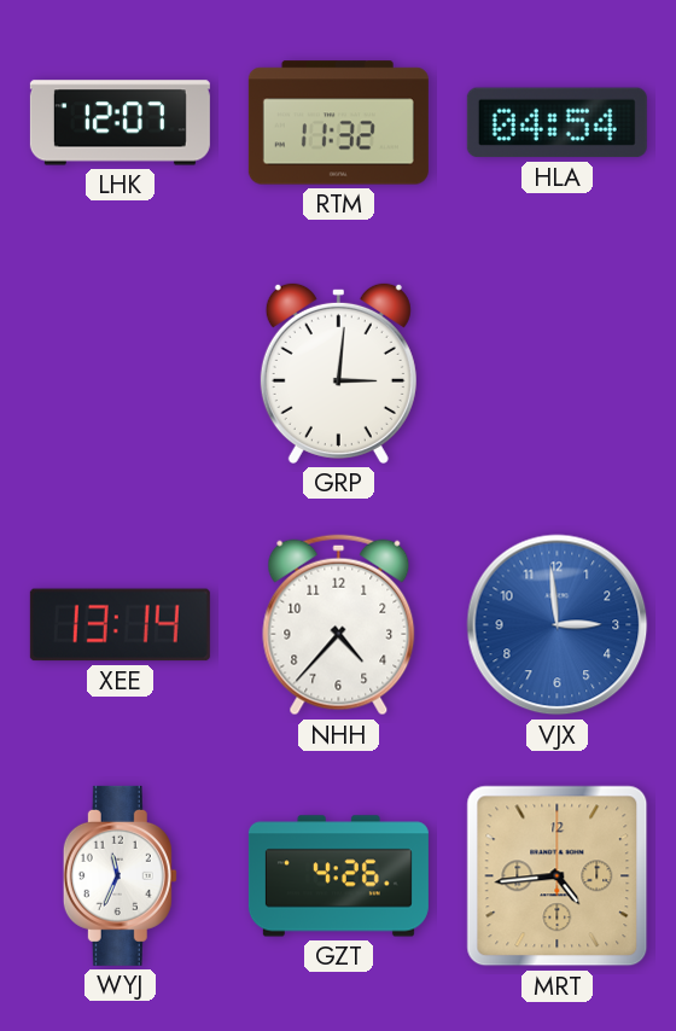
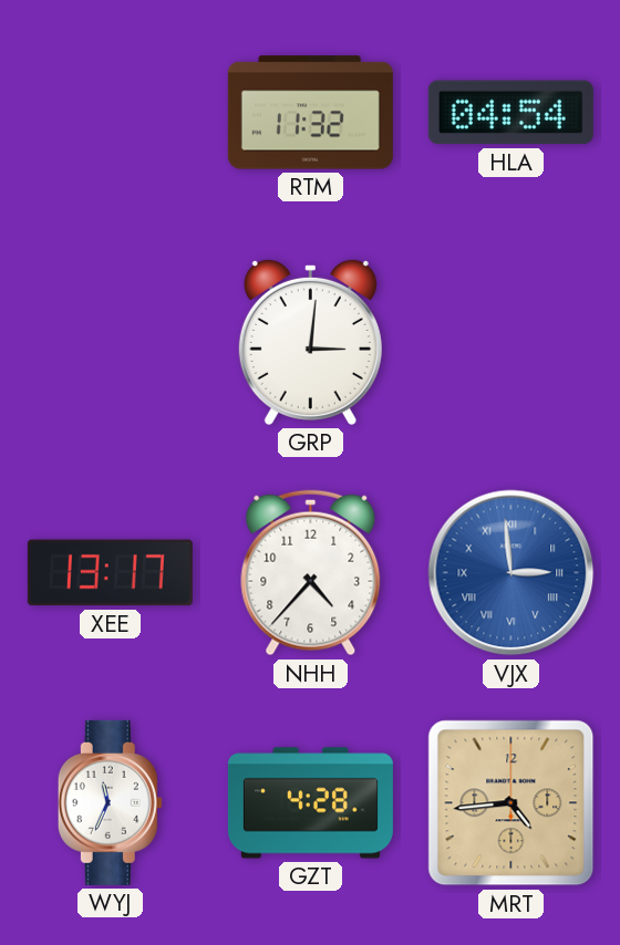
LHK: 12:07 -> none
XEE: 13:14 -> 13:17
VJX numerals: Arabic -> Roman
GZT: 4:26 -> 4:28
